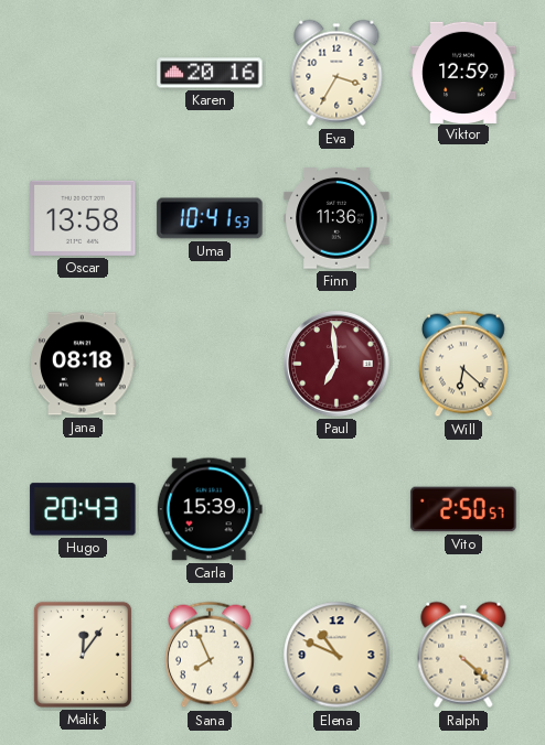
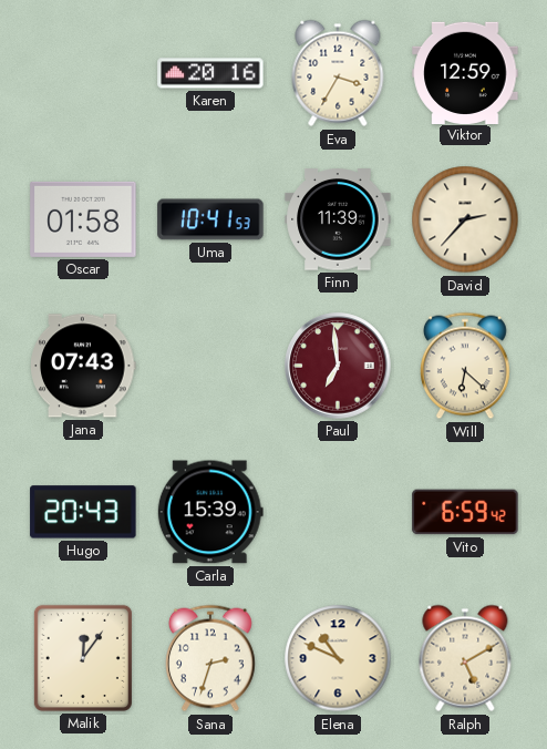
Oscar: 13:58 -> 01:58
Finn: 11:36 -> 11:39
David: none -> 2:37
Jana: 08:18 -> 07:43
Vito: 2:50 -> 6:59
Sana: 7:56 -> 2:33
Ralph: 4:22 -> 5:10
